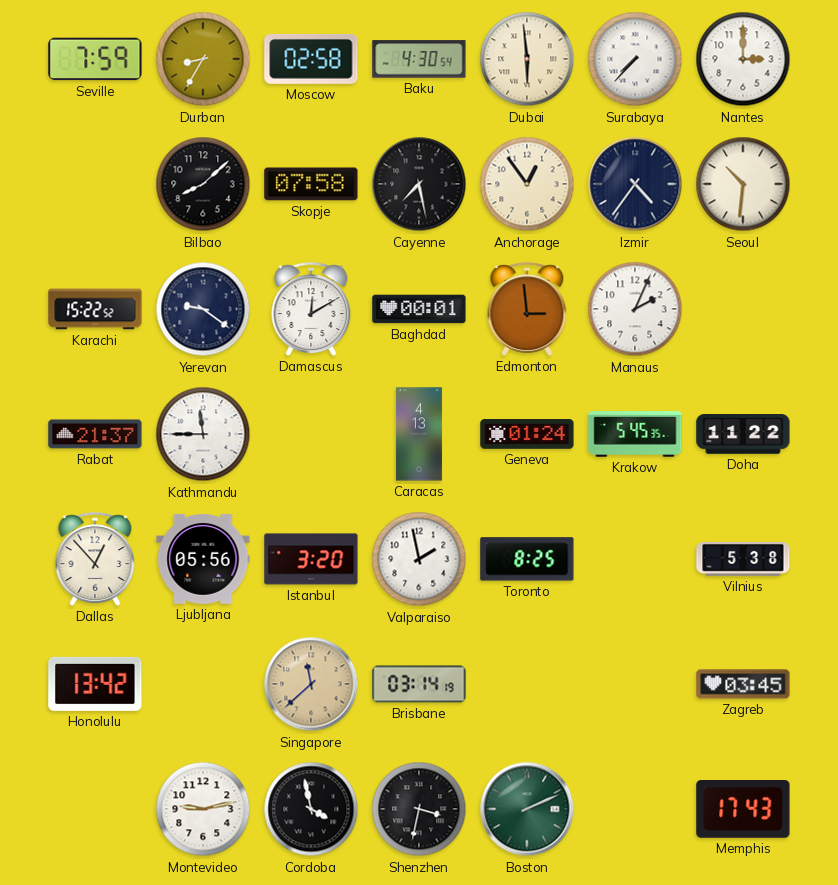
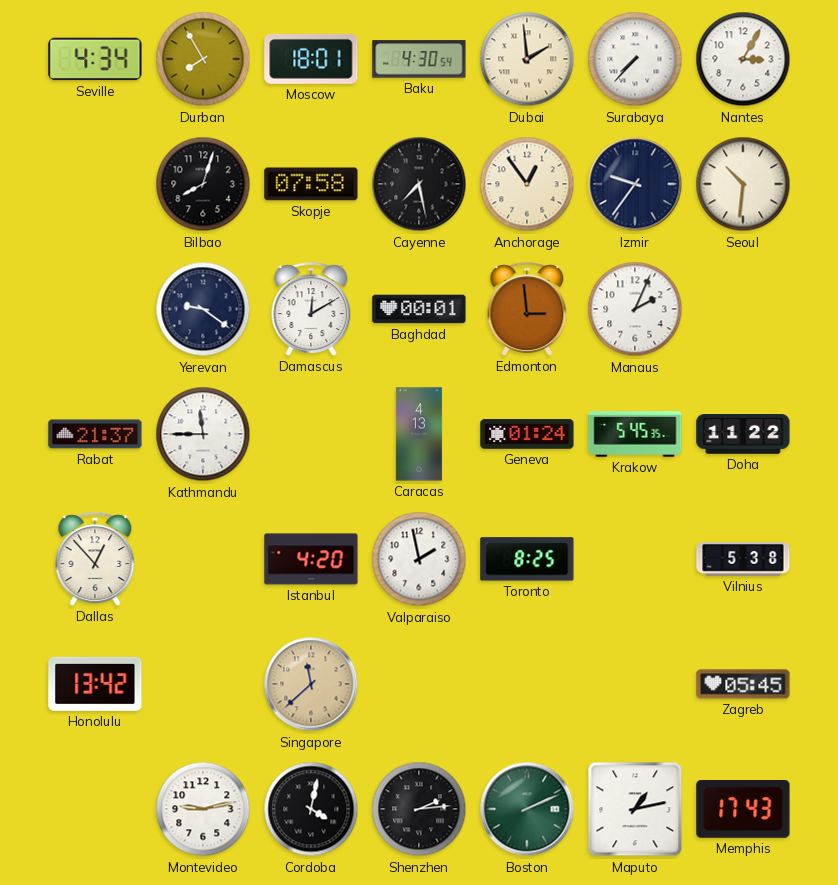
Seville: 7:59 -> 4:34
Durban: 8:35 -> 7:55
Moscow: 02:58 -> 18:01
Dubai: 5:59 -> 1:59
Nantes: 3:00 -> 3:05
Bilbao: 8:08 -> 8:03
Izmir: 4:36 -> 9:36
Karachi: 15:22 -> none
Ljubljana: 05:56 -> none
Istanbul: 3:20 -> 4:20
Brisbane: 03:14 -> none
Zagreb: 03:45 -> 05:45
Cordoba: 3:58 -> 4:02
Shenzhen: 3:32 -> 2:14
Maputo: none -> 1:13
